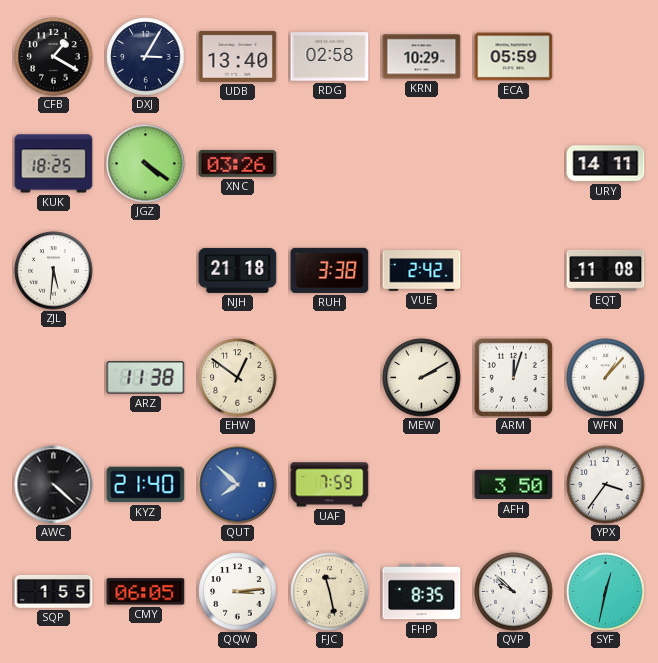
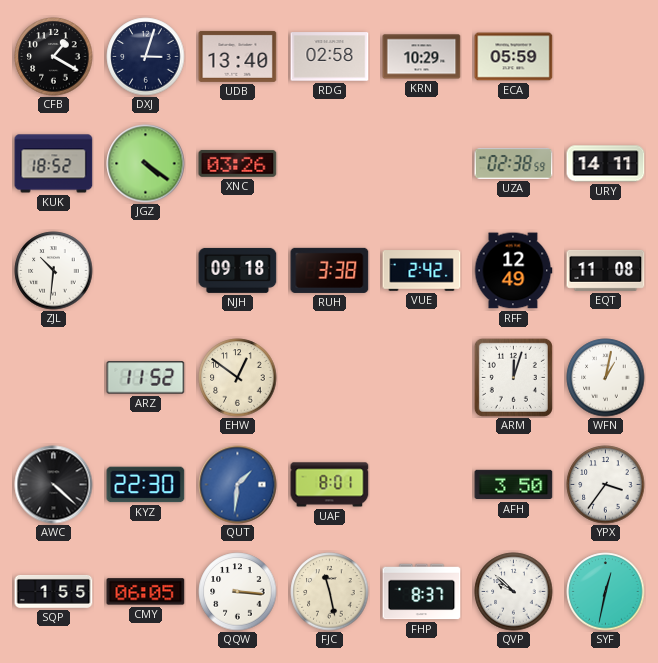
DXJ: 3:05 -> 3:03
KUK: 18:25 -> 18:52
UZA: none -> 02:38
ZJL: 5:31 -> 10:31
NJH: 21:18 -> 09:18
RFF: none -> 12:49
ARZ: 11:38 -> 11:52
MEW: 2:10 -> none
WFN: 1:07 -> 1:02
KYZ: 21:40 -> 22:30
QUT: 7:52 -> 1:31
UAF: 7:59 -> 8:01
QQW: 3:14 -> 3:16
FHP: 8:35 -> 8:37
